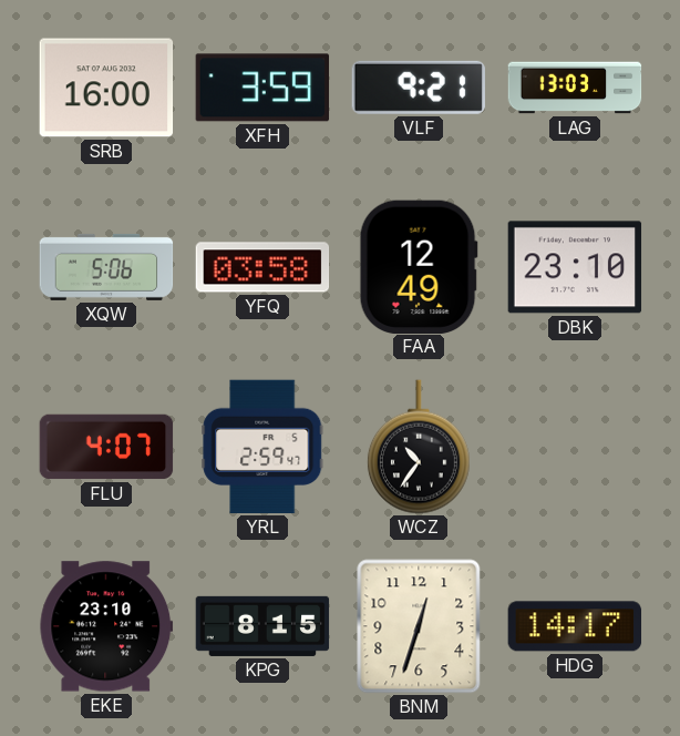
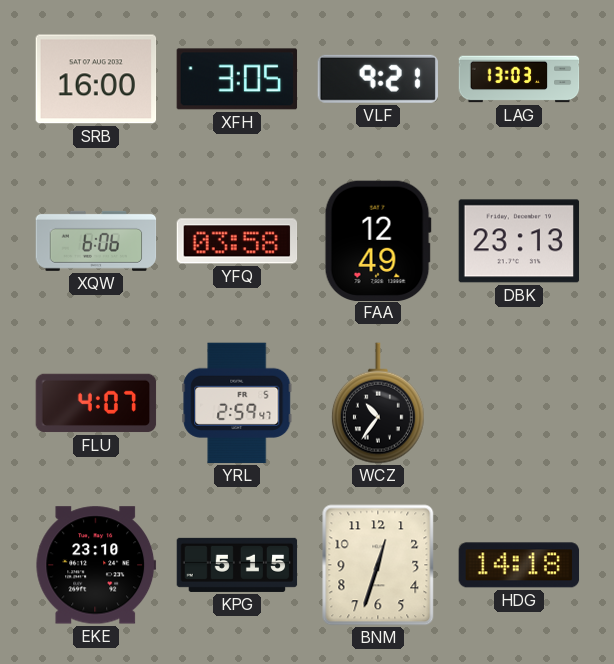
XFH: 3:59 -> 3:05
XQW: 5:06 -> 6:06
DBK: 23:10 -> 23:13
KPG: 8:15 -> 5:15
HDG: 14:17 -> 14:18
